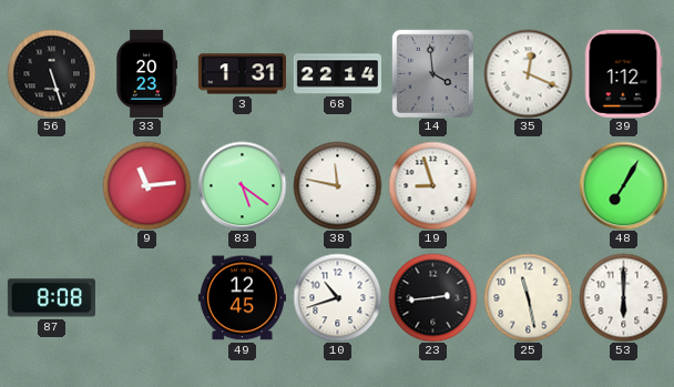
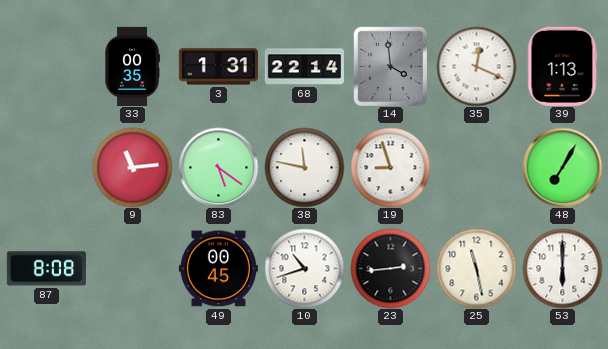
56: 5:27 -> none
33: 20:23 -> 00:35
39: 1:12 -> 1:13
49: 12:45 -> 00:45
